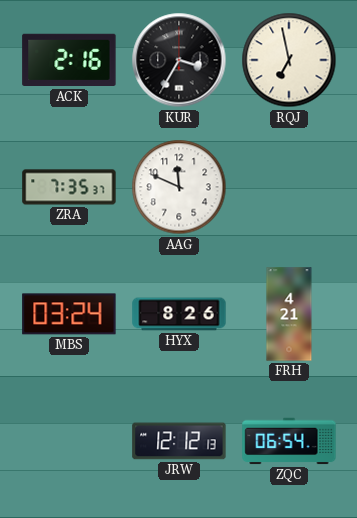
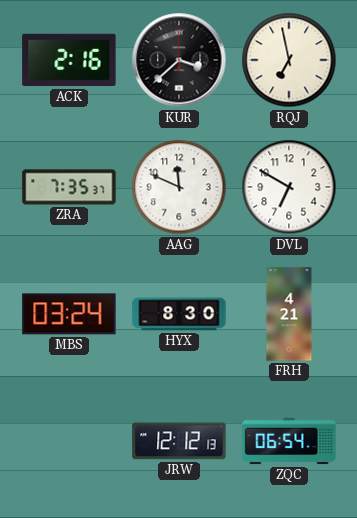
KUR: 3:35 -> 3:38
DVL: none -> 6:50
HYX: 8:26 -> 8:30
